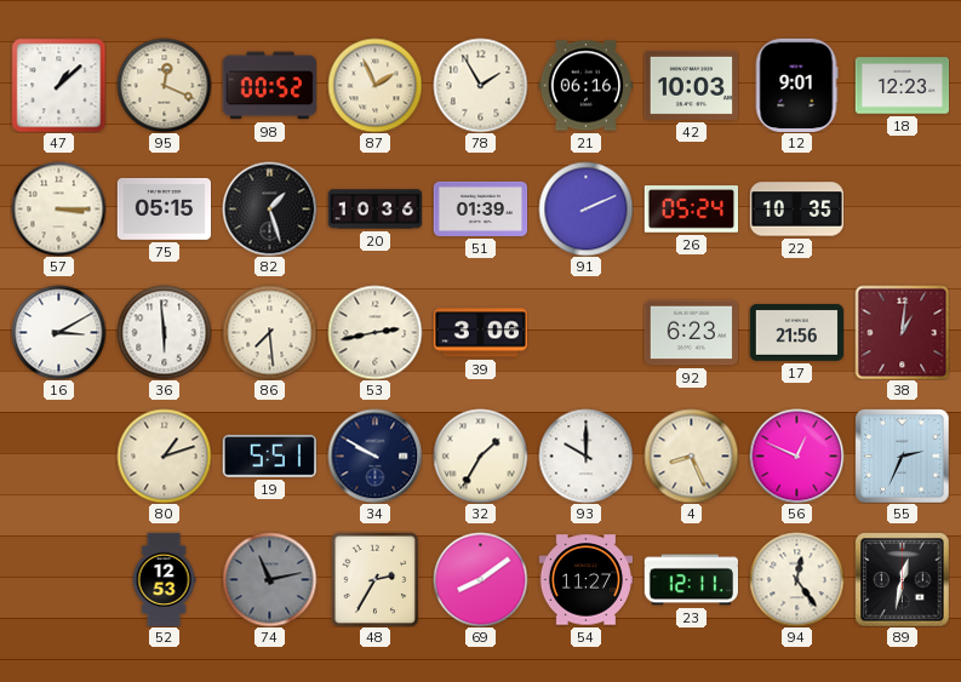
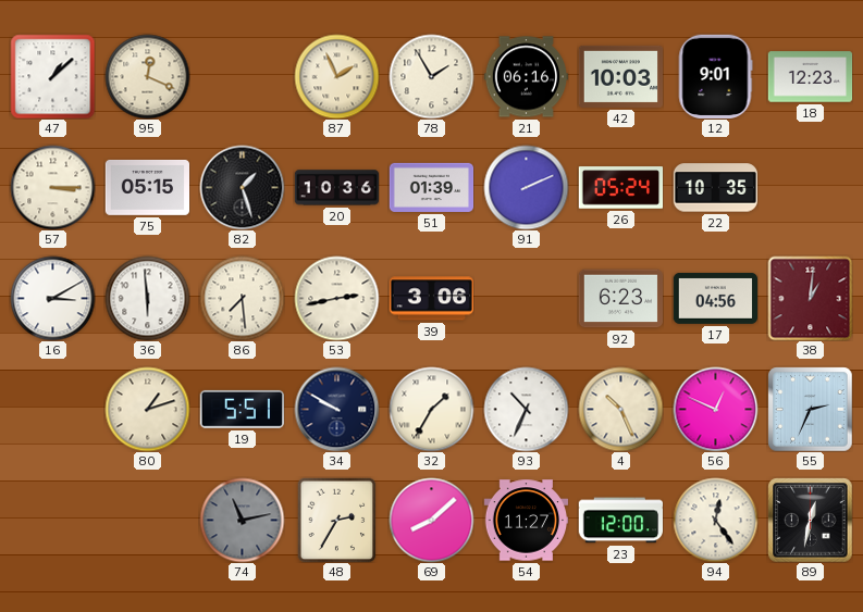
98: 00:52 -> none
17: 21:56 -> 04:56
93: 10:00 -> 10:34
4: 8:26 -> 10:26
52: 12:53 -> none
69: 8:09 -> 8:08
23: 12:11 -> 12:00
